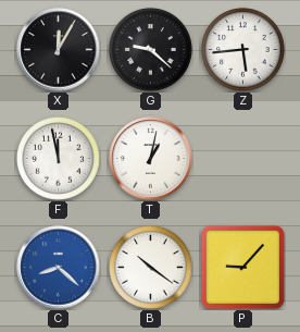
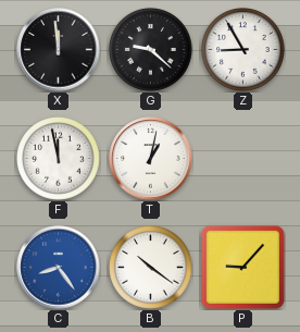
X: 12:05 -> 11:59
Z: 5:44 -> 8:55
C: 8:22 -> 8:24
